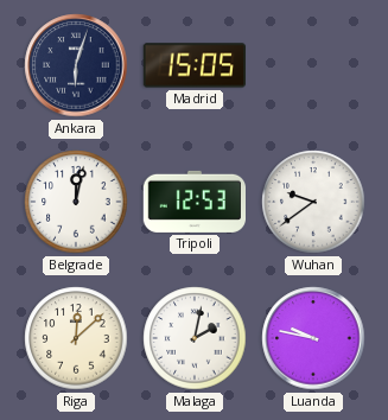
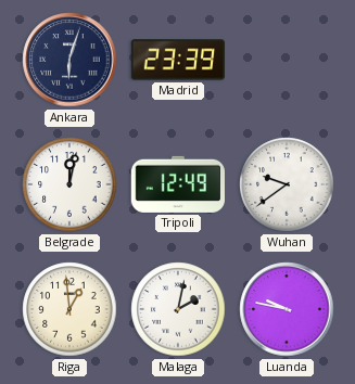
Madrid: 15:05 -> 23:39
Tripoli: 12:53 -> 12:49
Riga: 12:08 -> 12:59
